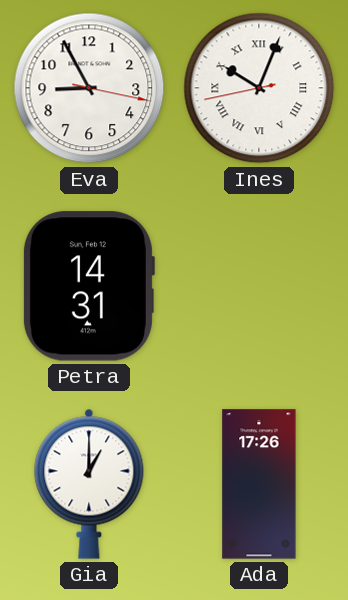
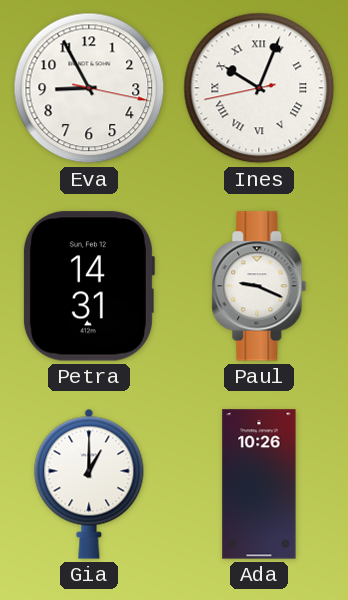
Paul: none -> 9:19
Ada: 17:26 -> 10:26
